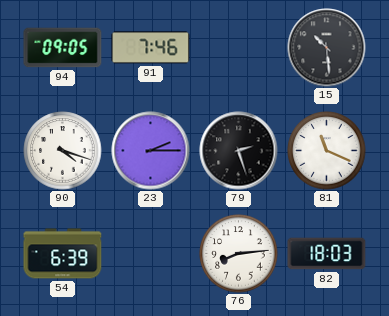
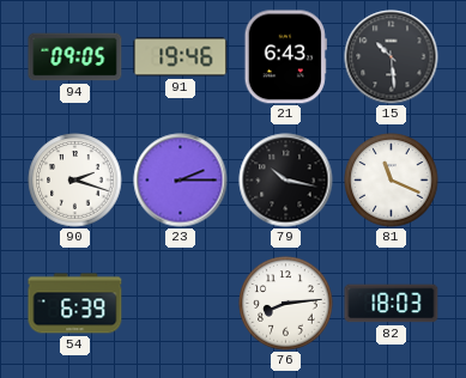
91: 7:46 -> 19:46
21: none -> 6:43
90: 4:18 -> 2:18
79: 2:27 -> 10:17
